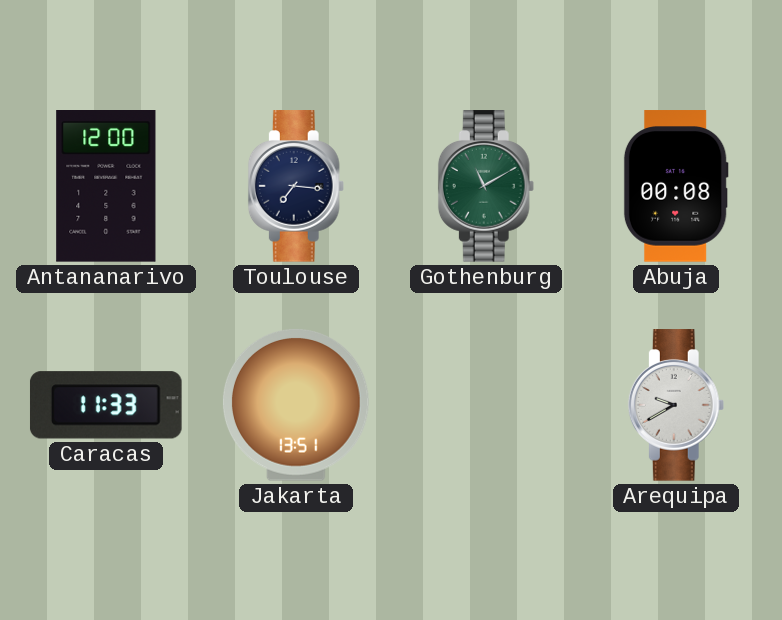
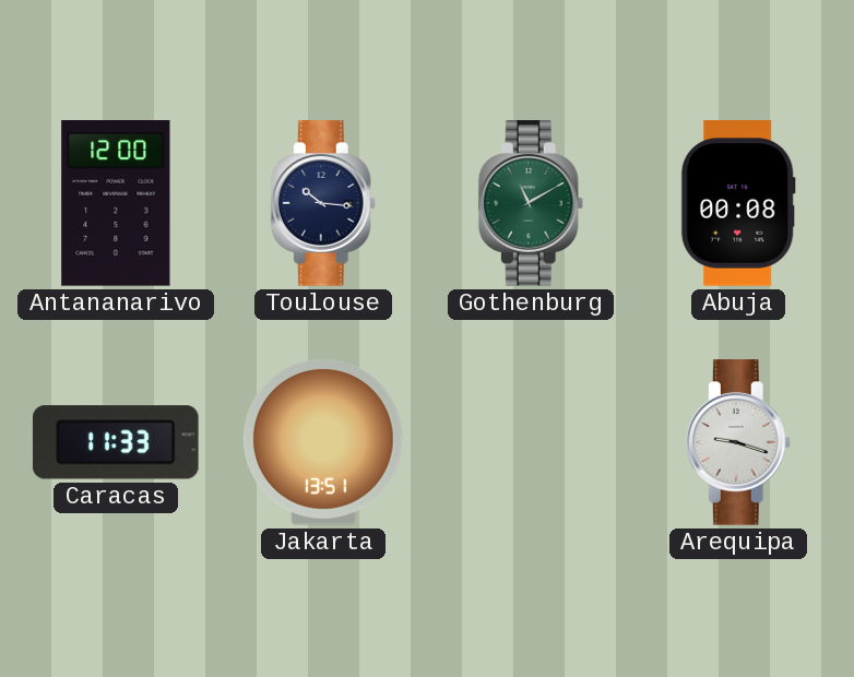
Toulouse: 7:16 -> 10:16
Arequipa: 9:40 -> 9:18
